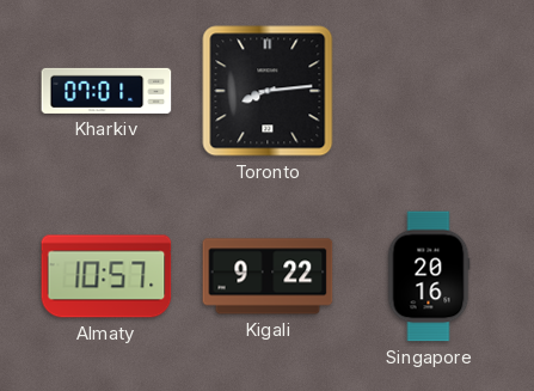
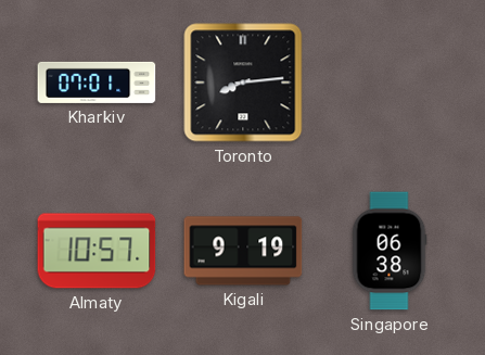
Kigali: 9:22 -> 9:19
Singapore: 20:16 -> 06:38
